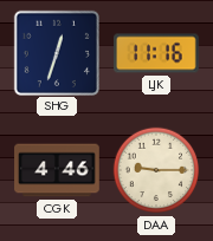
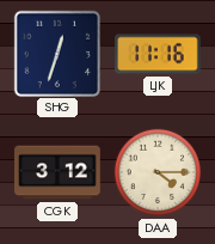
CGK: 4:46 -> 3:12
DAA: 9:15 -> 4:15
